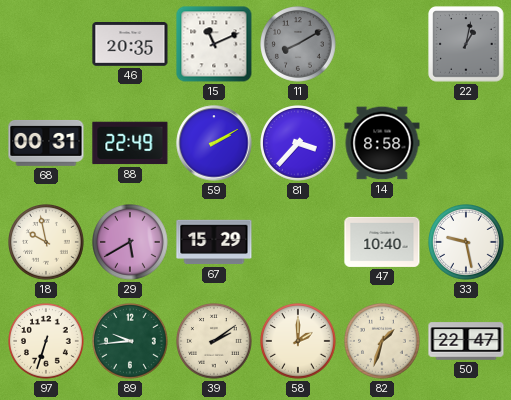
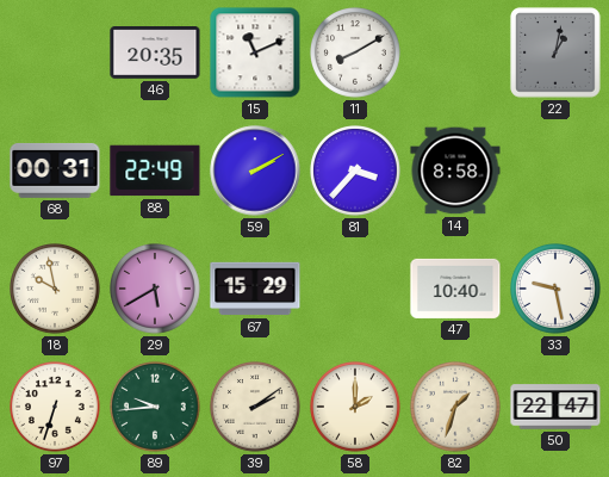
11 dial: grey -> white
